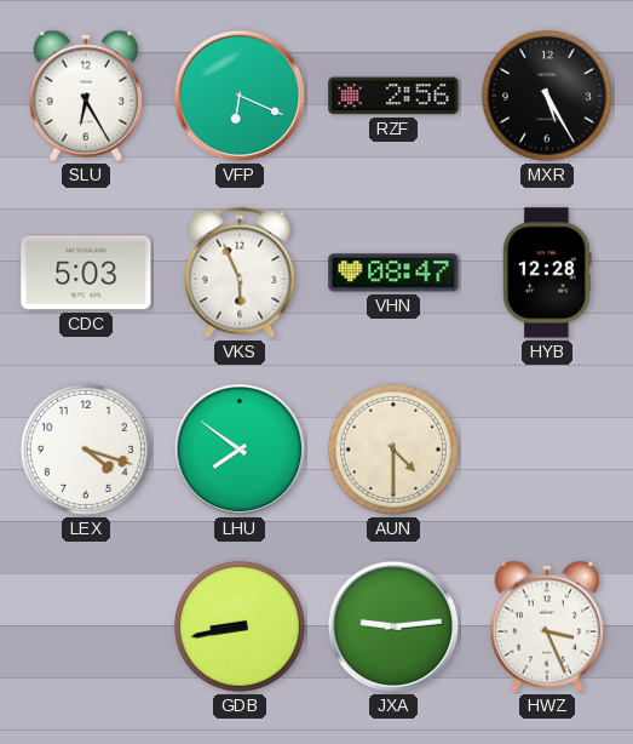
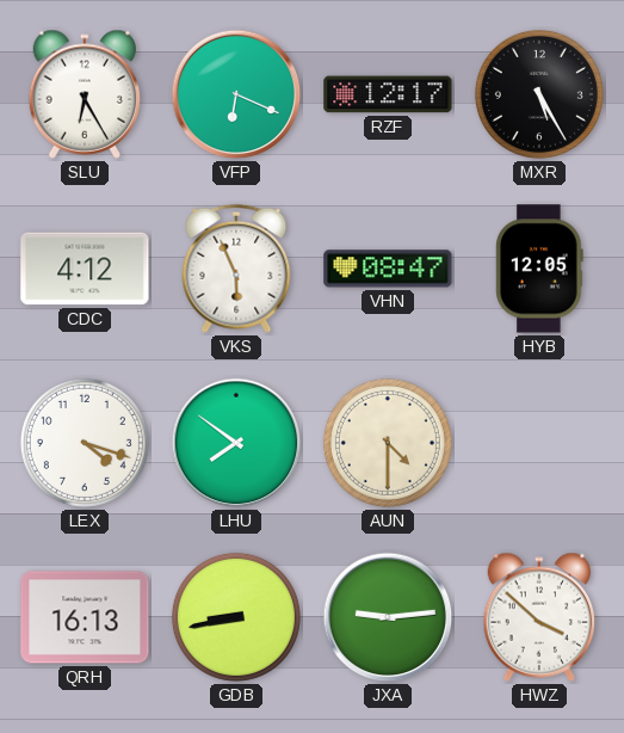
RZF: 2:56 -> 12:17
CDC: 5:03 -> 4:12
HYB: 12:28 -> 12:05
QRH: none -> 16:13
HWZ: 3:26 -> 3:52
